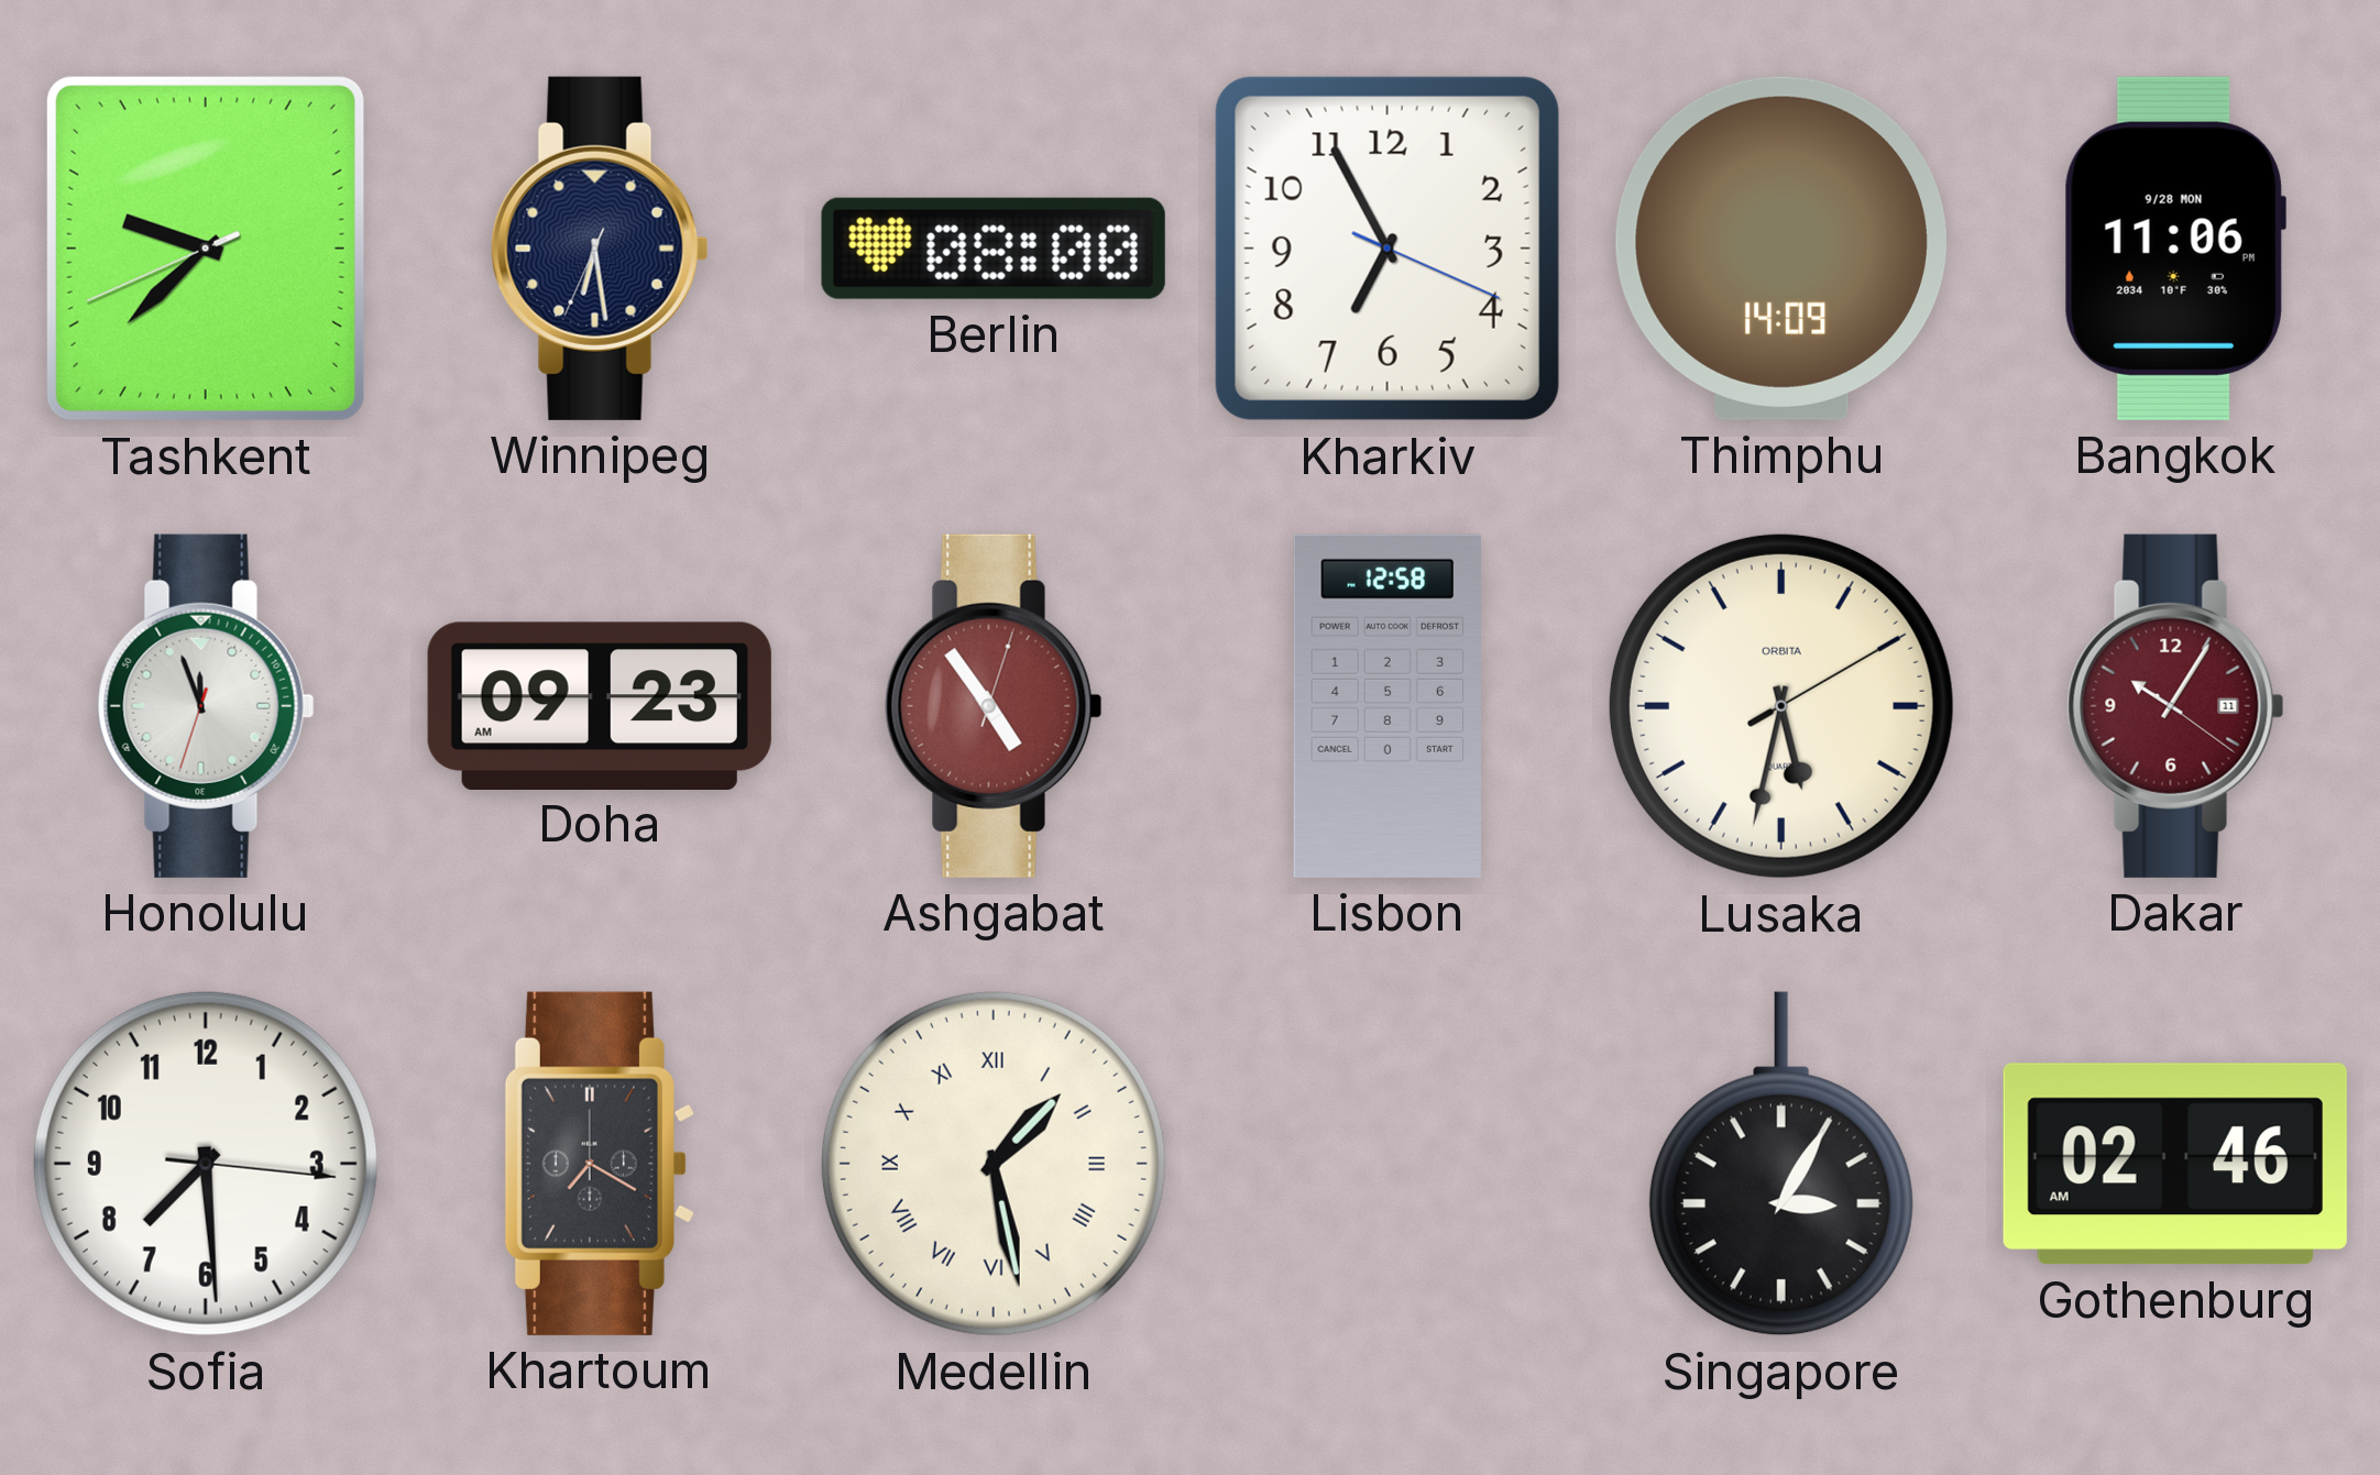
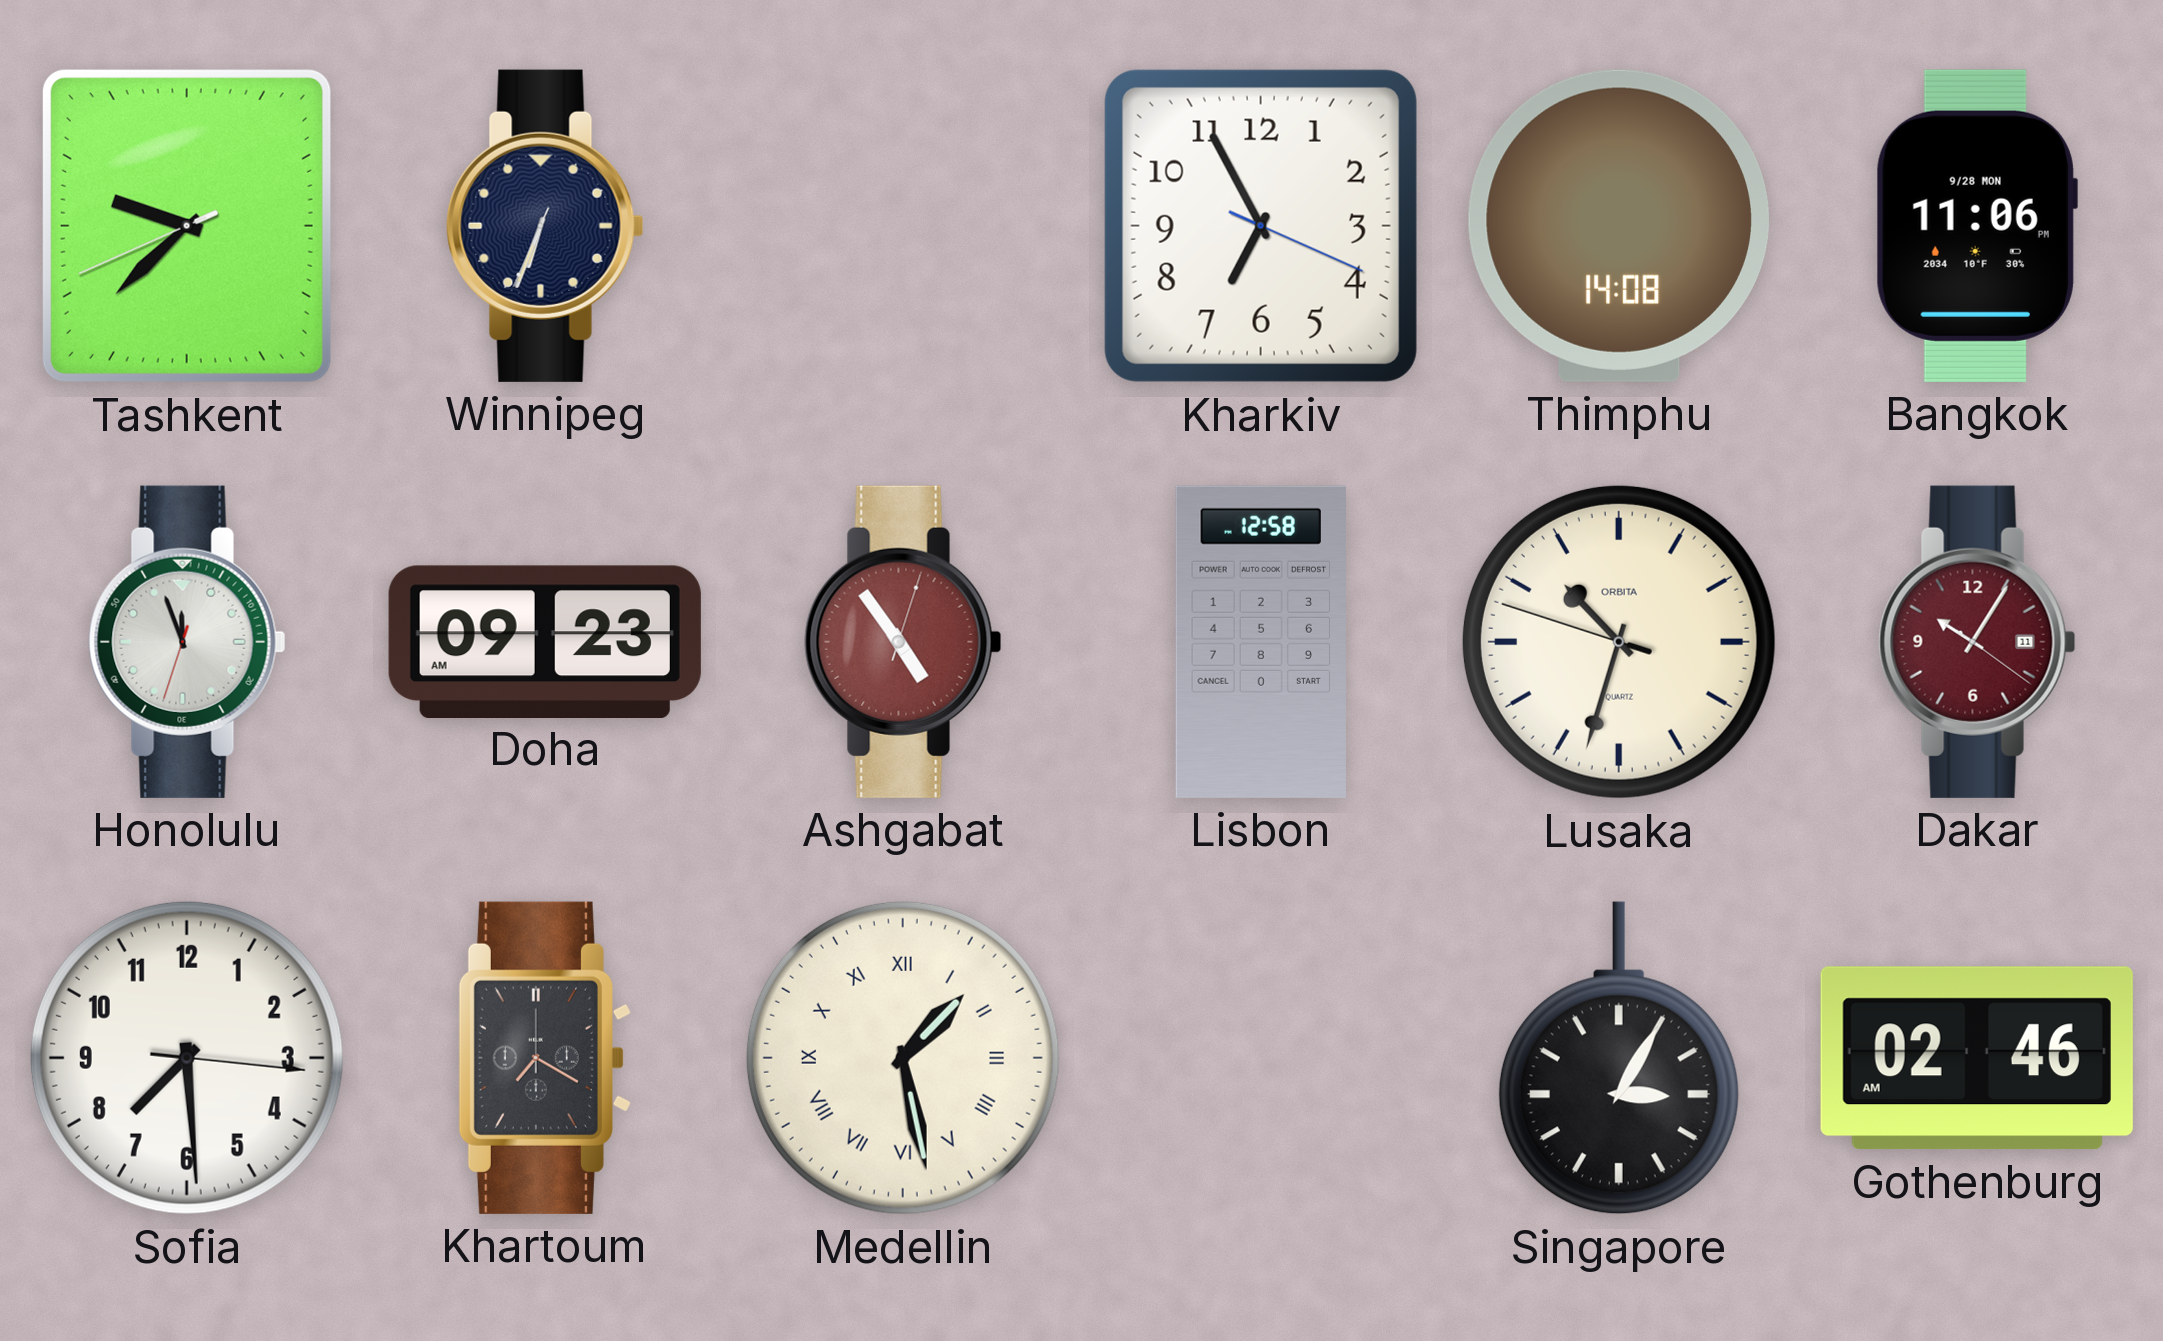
Winnipeg: 6:28 -> 6:33
Berlin: 08:00 -> none
Thimphu: 14:09 -> 14:08
Lusaka: 5:32 -> 10:32
